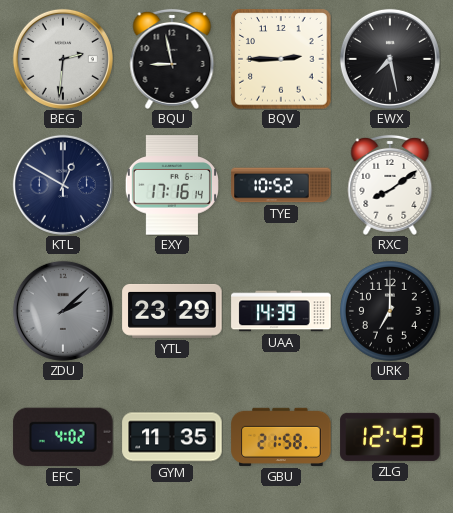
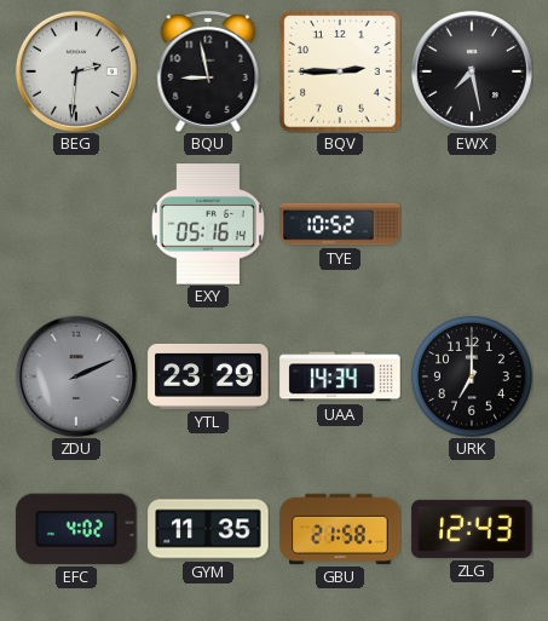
KTL: 12:50 -> none
EXY: 17:16 -> 05:16
RXC: 8:09 -> none
ZDU: 2:08 -> 2:11
UAA: 14:39 -> 14:34
